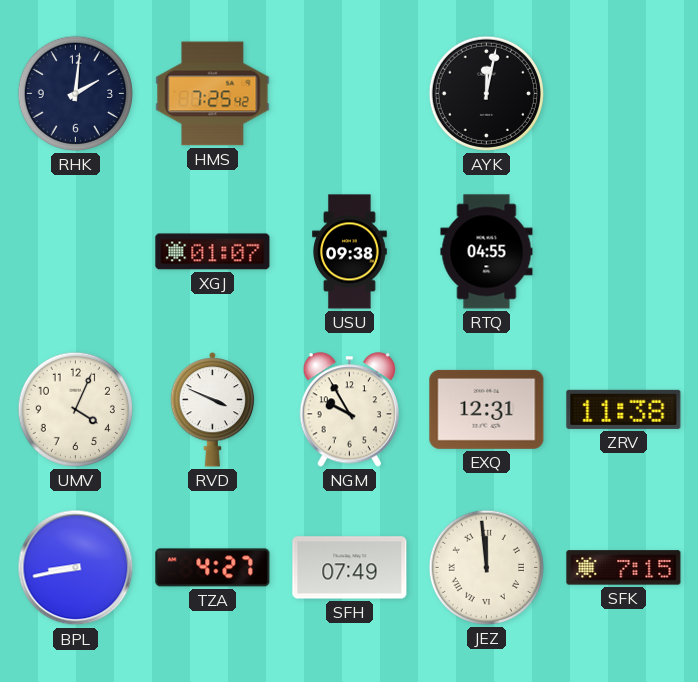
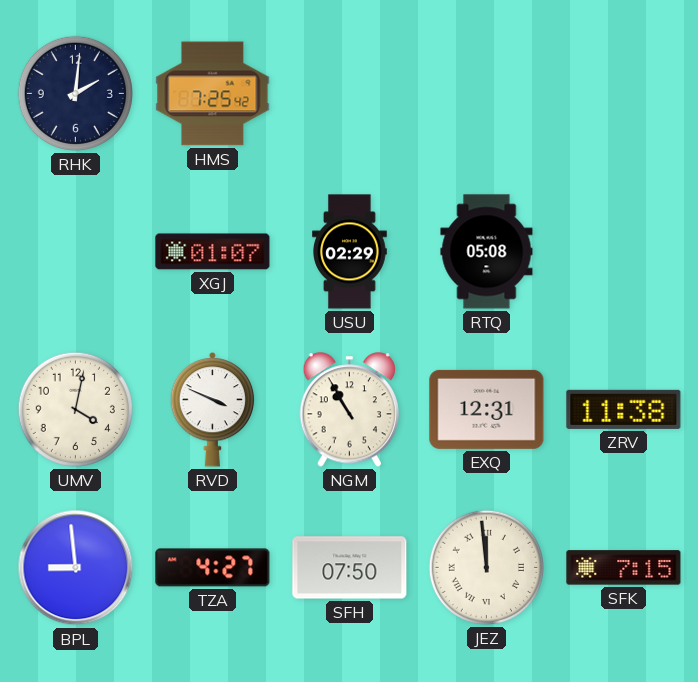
AYK: 12:02 -> none
USU: 09:38 -> 02:29
RTQ: 04:55 -> 05:08
UMV: 4:04 -> 4:02
NGM: 9:55 -> 10:55
BPL: 8:43 -> 8:59
SFH: 07:49 -> 07:50
